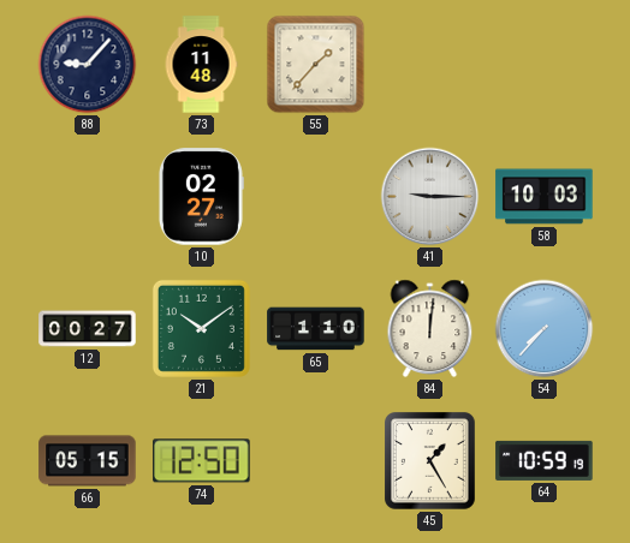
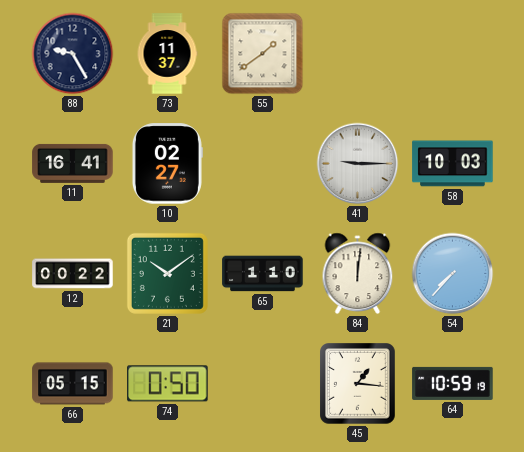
88: 9:07 -> 9:25
73: 11:48 -> 11:37
55: 1:37 -> 1:39
11: none -> 16:41
12: 00:27 -> 00:22
74: 12:50 -> 0:50
45: 1:25 -> 1:16
